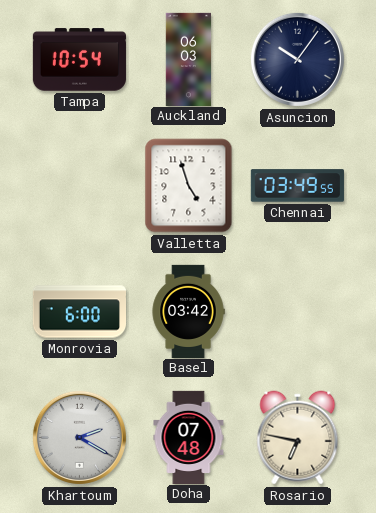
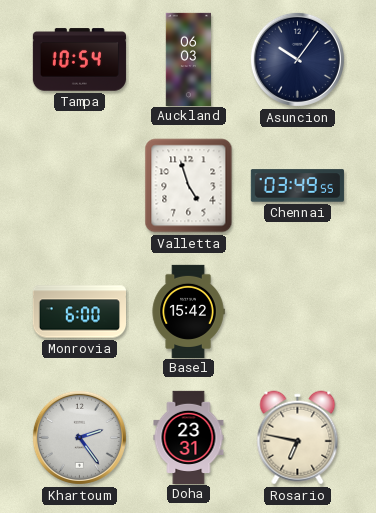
Basel: 03:42 -> 15:42
Khartoum: 2:20 -> 2:24
Doha: 07:48 -> 23:31
